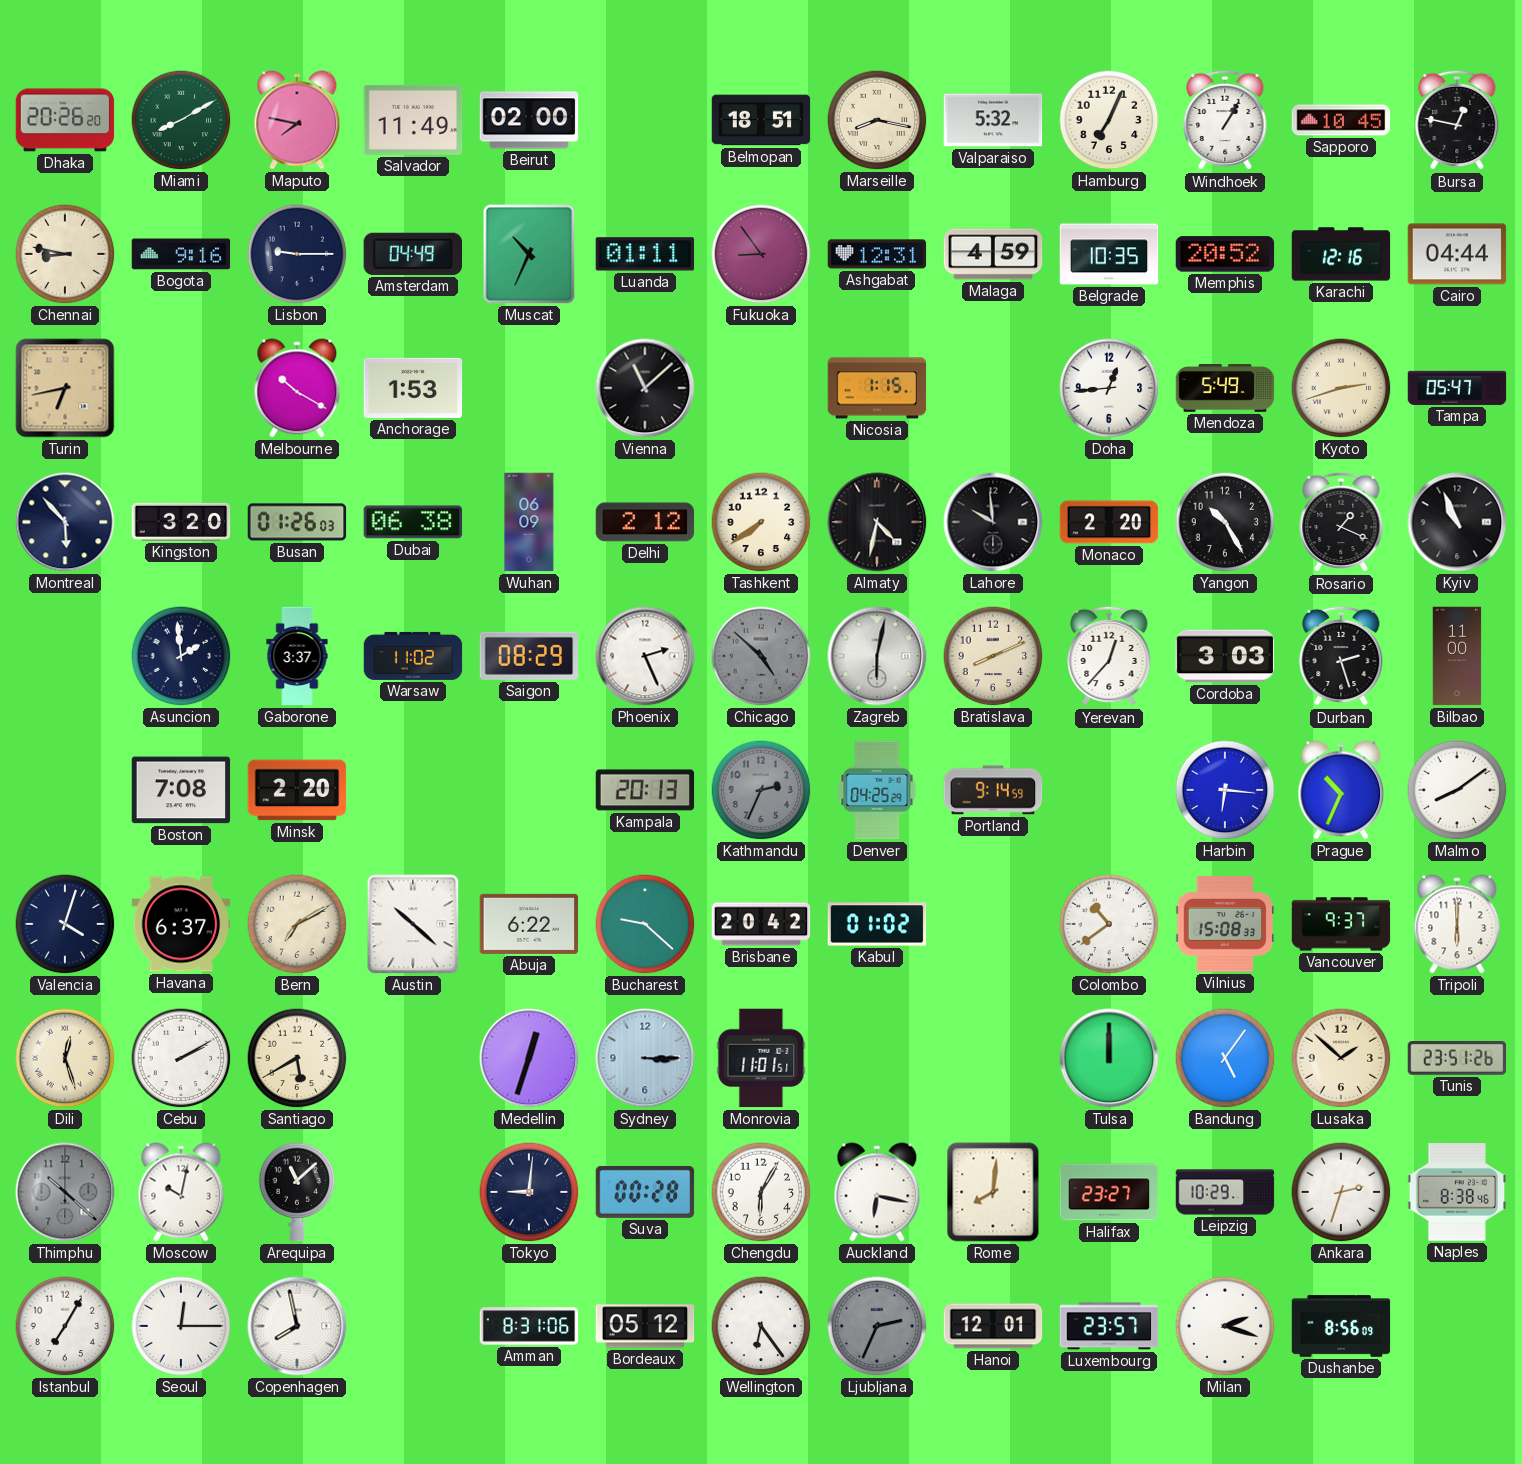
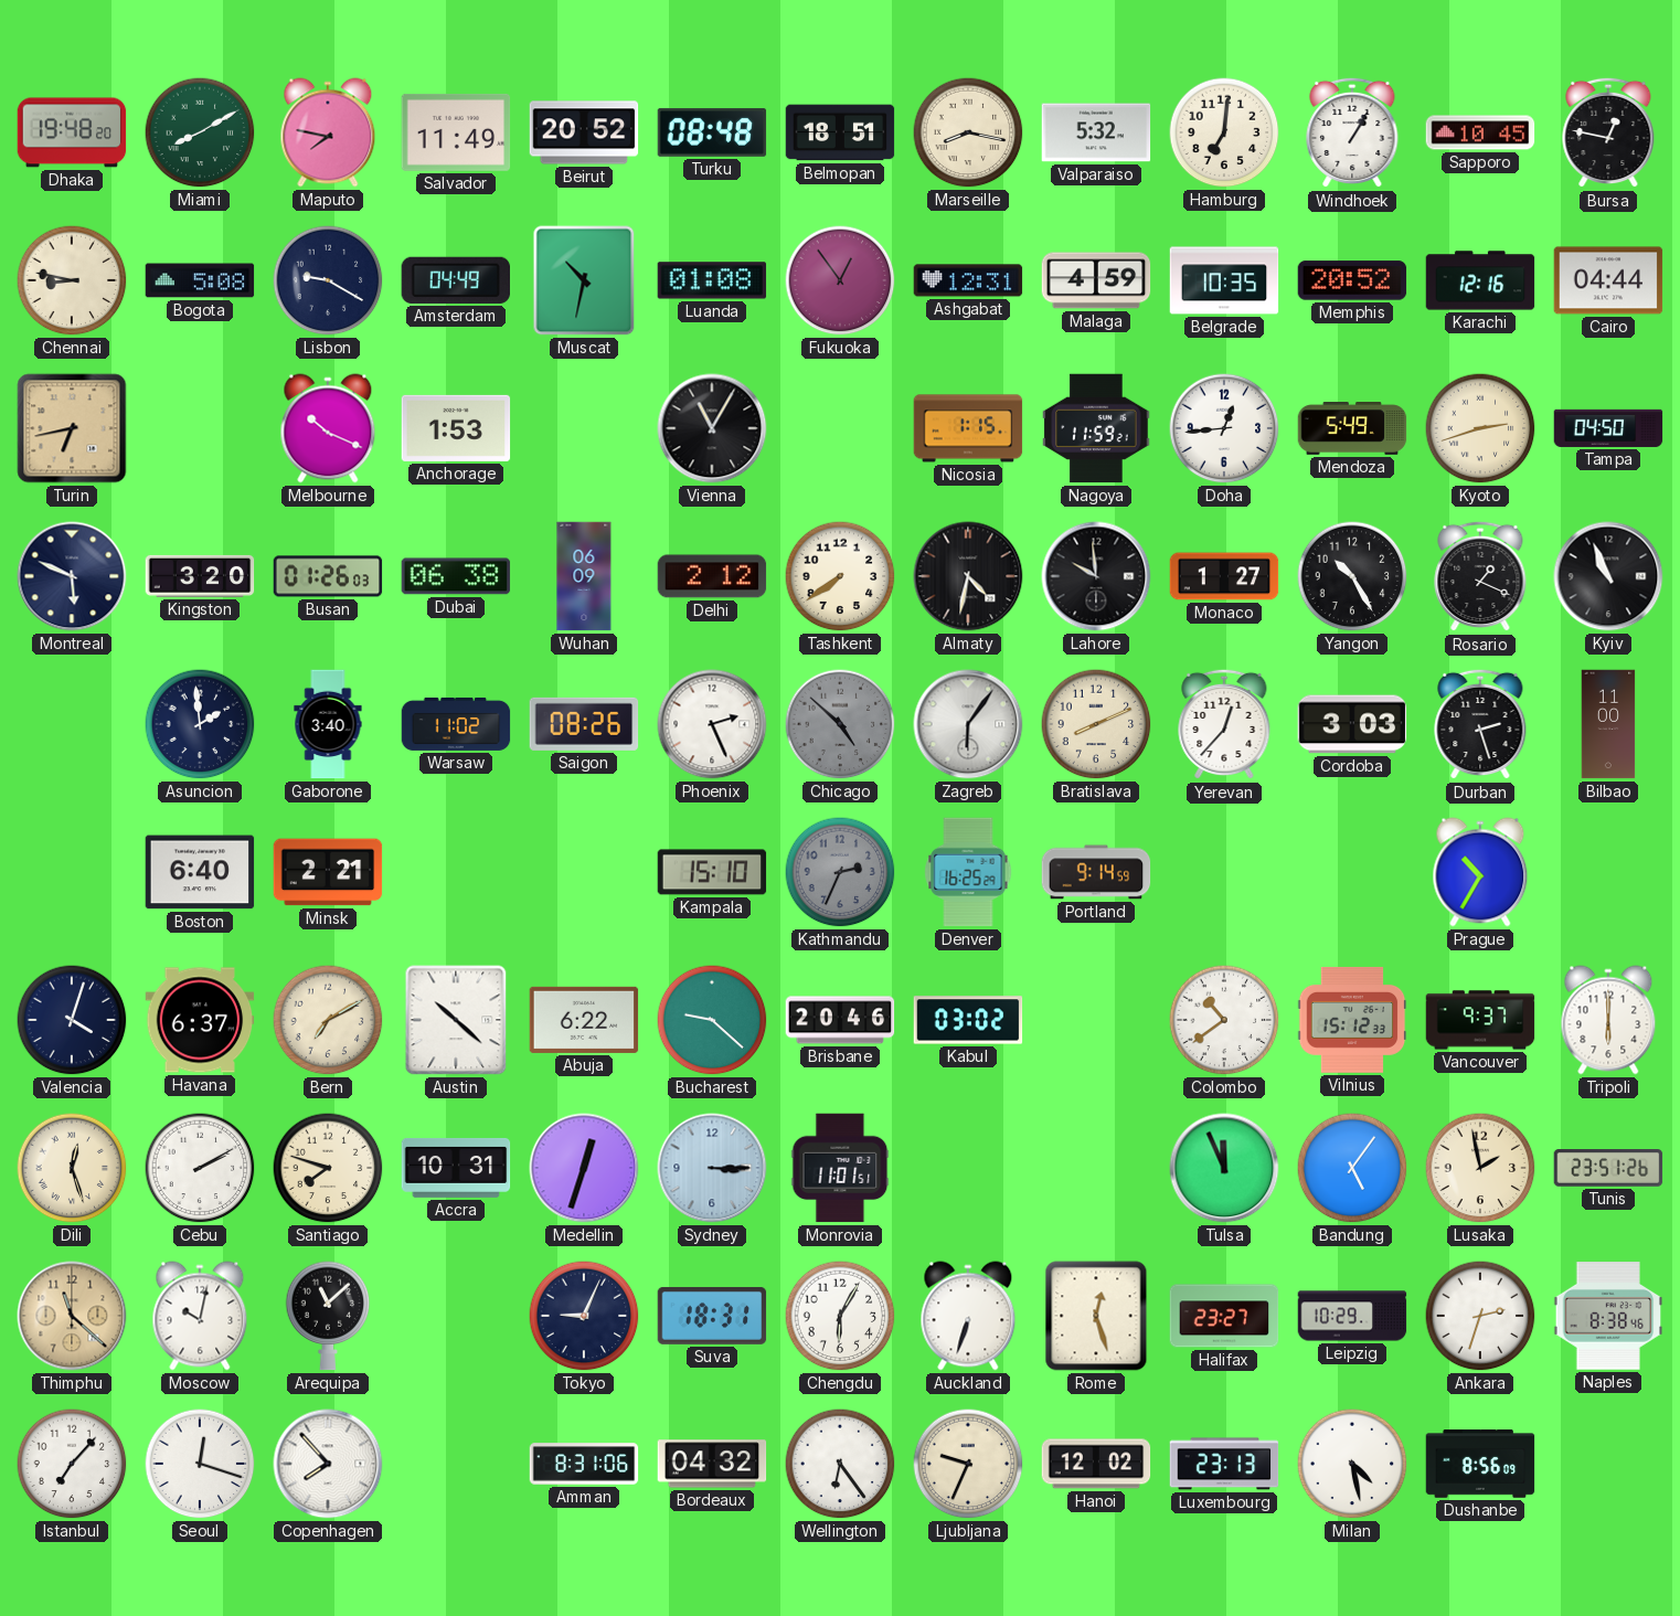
Dhaka: 20:26 -> 19:48
Beirut: 02:00 -> 20:52
Turku: none -> 08:48
Hamburg: 7:04 -> 7:01
Bogota: 9:16 -> 5:08
Lisbon: 9:15 -> 9:20
Muscat: 10:34 -> 10:32
Luanda: 01:11 -> 01:08
Fukuoka: 8:54 -> 12:54
Melbourne: 10:20 -> 10:19
Vienna: 11:08 -> 11:05
Nagoya: none -> 11:59
Tampa: 05:47 -> 04:50
Montreal: 5:53 -> 5:49
Monaco: 2:20 -> 1:27
Gaborone: 3:37 -> 3:40
Saigon: 08:29 -> 08:26
Zagreb: 6:02 -> 6:06
Boston: 7:08 -> 6:40
Minsk: 2:20 -> 2:21
Kampala: 20:13 -> 15:10
Denver: 04:25 -> 16:25
Harbin: 6:16 -> none
Prague: 10:34 -> 10:35
Malmo: 8:09 -> none
Brisbane: 20:42 -> 20:46
Kabul: 01:02 -> 03:02
Vilnius: 15:08 -> 15:12
Santiago: 5:40 -> 7:48
Accra: none -> 10:31
Tulsa: 12:00 -> 11:56
Lusaka: 1:52 -> 1:58
Thimphu: 10:22 -> 11:22
Thimphu dial: grey -> champagne
Tokyo: 9:01 -> 9:04
Suva: 00:28 -> 18:31
Auckland: 6:17 -> 6:33
Rome: 8:01 -> 12:27
Istanbul: 7:05 -> 7:07
Seoul: 12:15 -> 12:18
Copenhagen: 7:58 -> 7:53
Bordeaux: 05:12 -> 04:32
Ljubljana: 2:34 -> 9:34
Ljubljana dial: grey -> cream
Hanoi: 12:01 -> 12:02
Luxembourg: 23:57 -> 23:13
Milan: 2:18 -> 4:28
